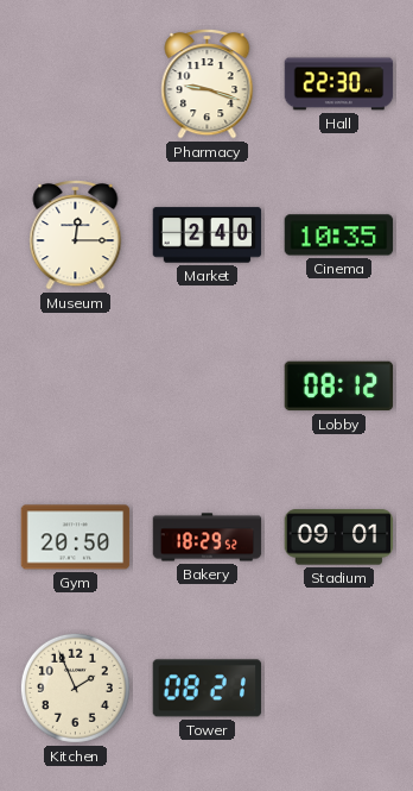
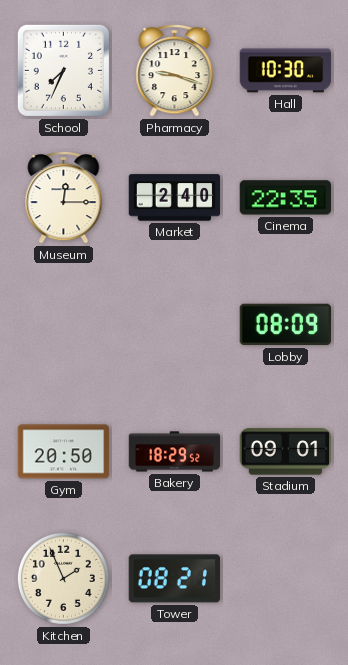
School: none -> 7:34
Hall: 22:30 -> 10:30
Cinema: 10:35 -> 22:35
Lobby: 08:12 -> 08:09
